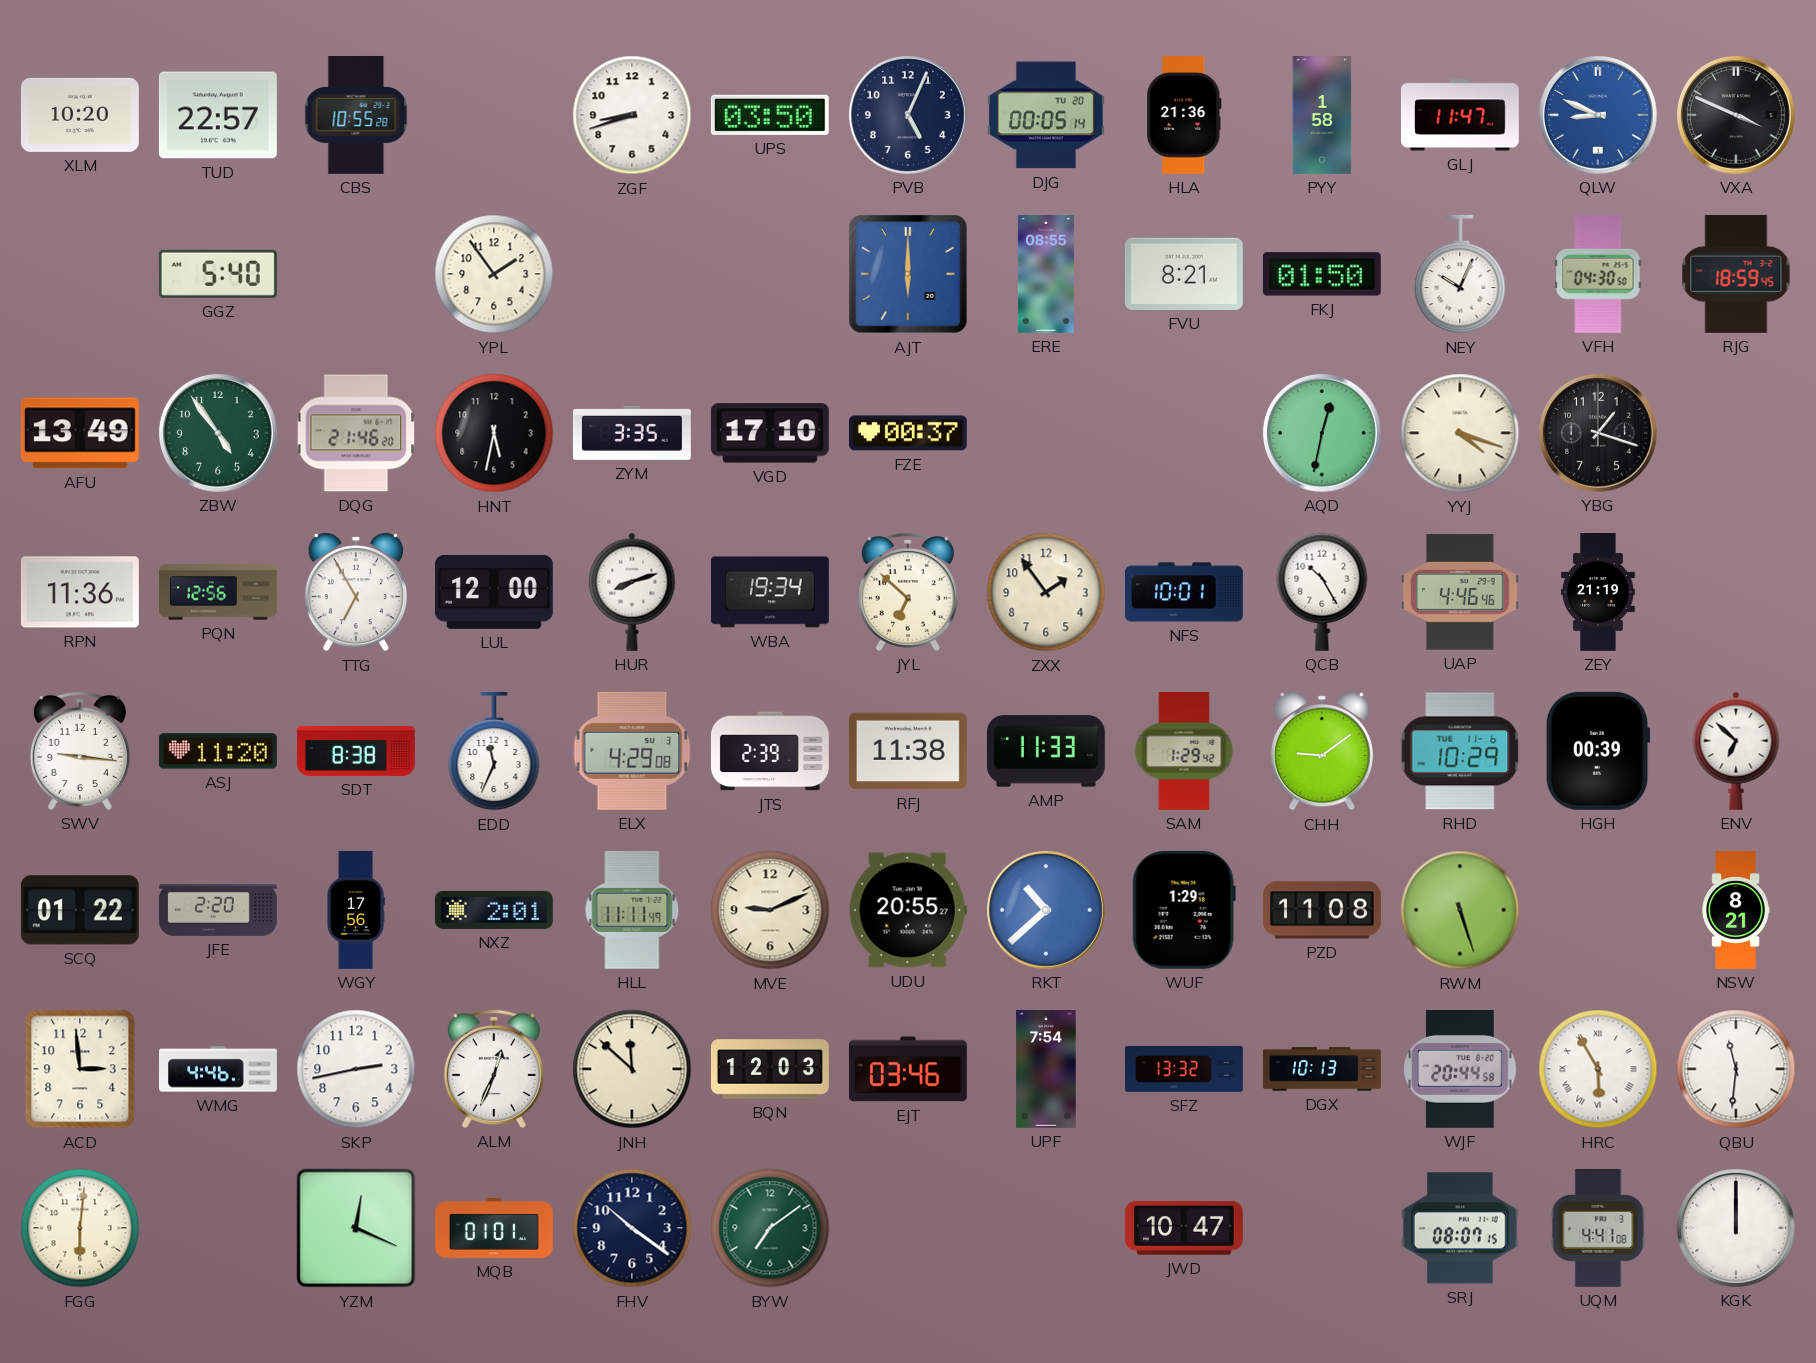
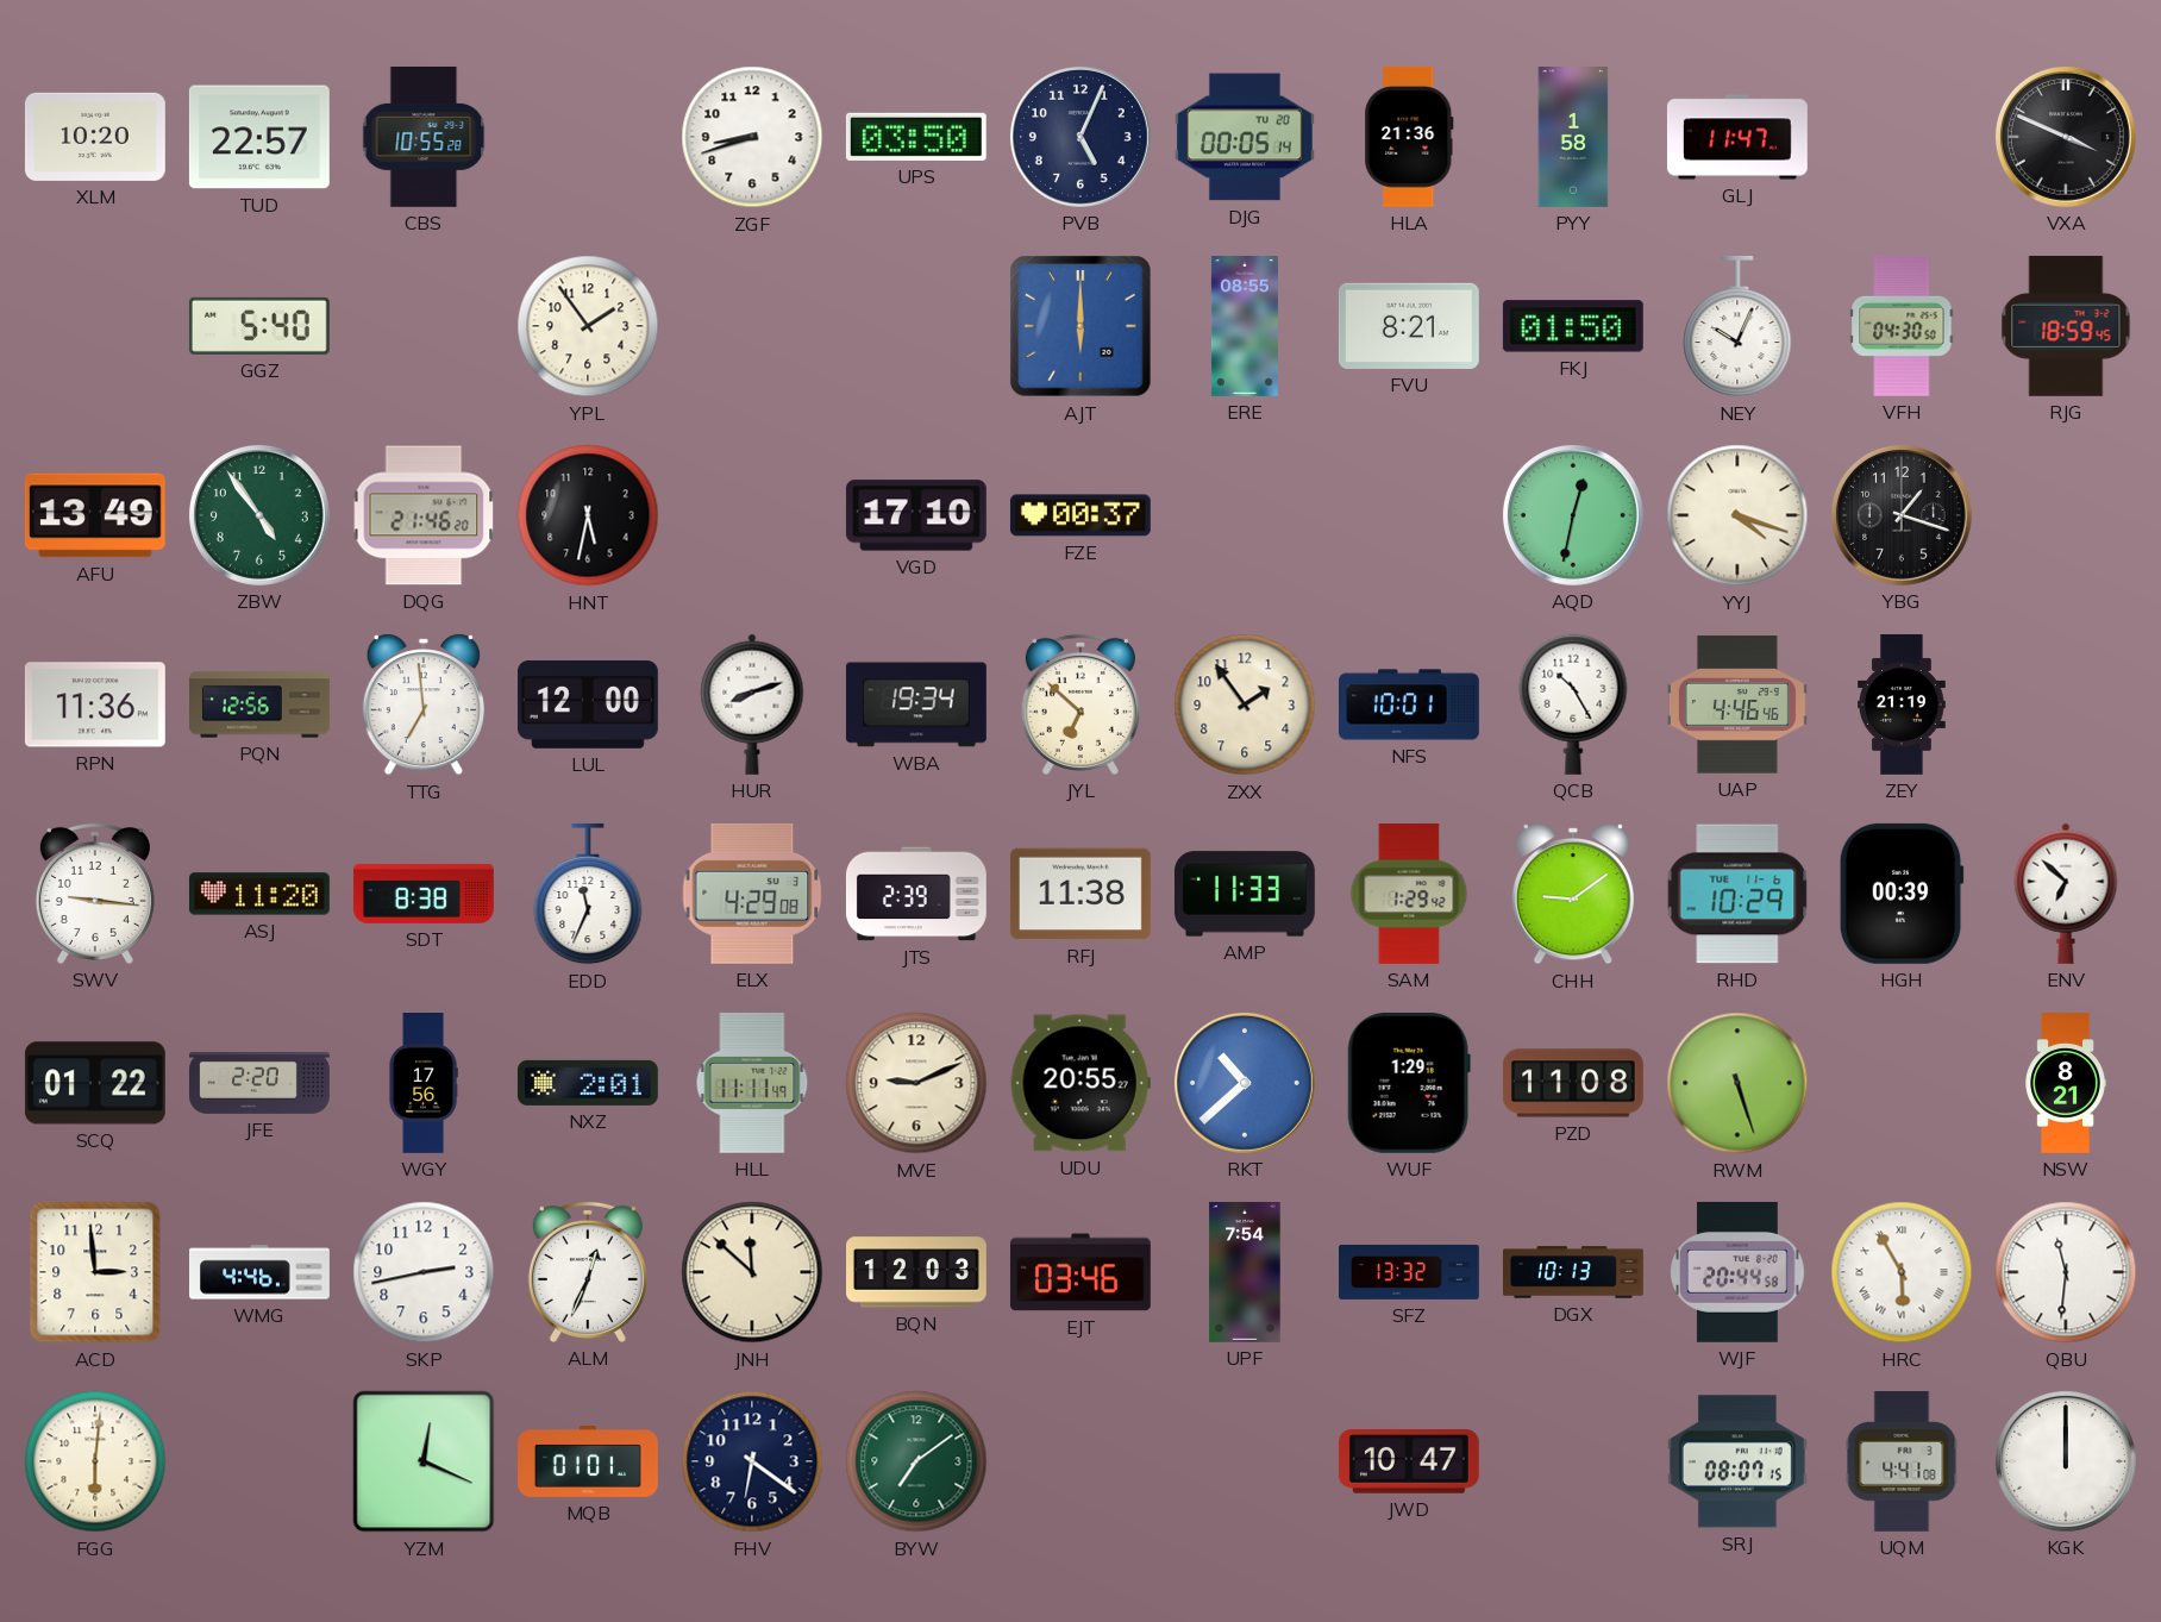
QLW: 8:49 -> none
ZYM: 3:35 -> none
TTG: 6:55 -> 6:59
FHV: 10:21 -> 6:21
